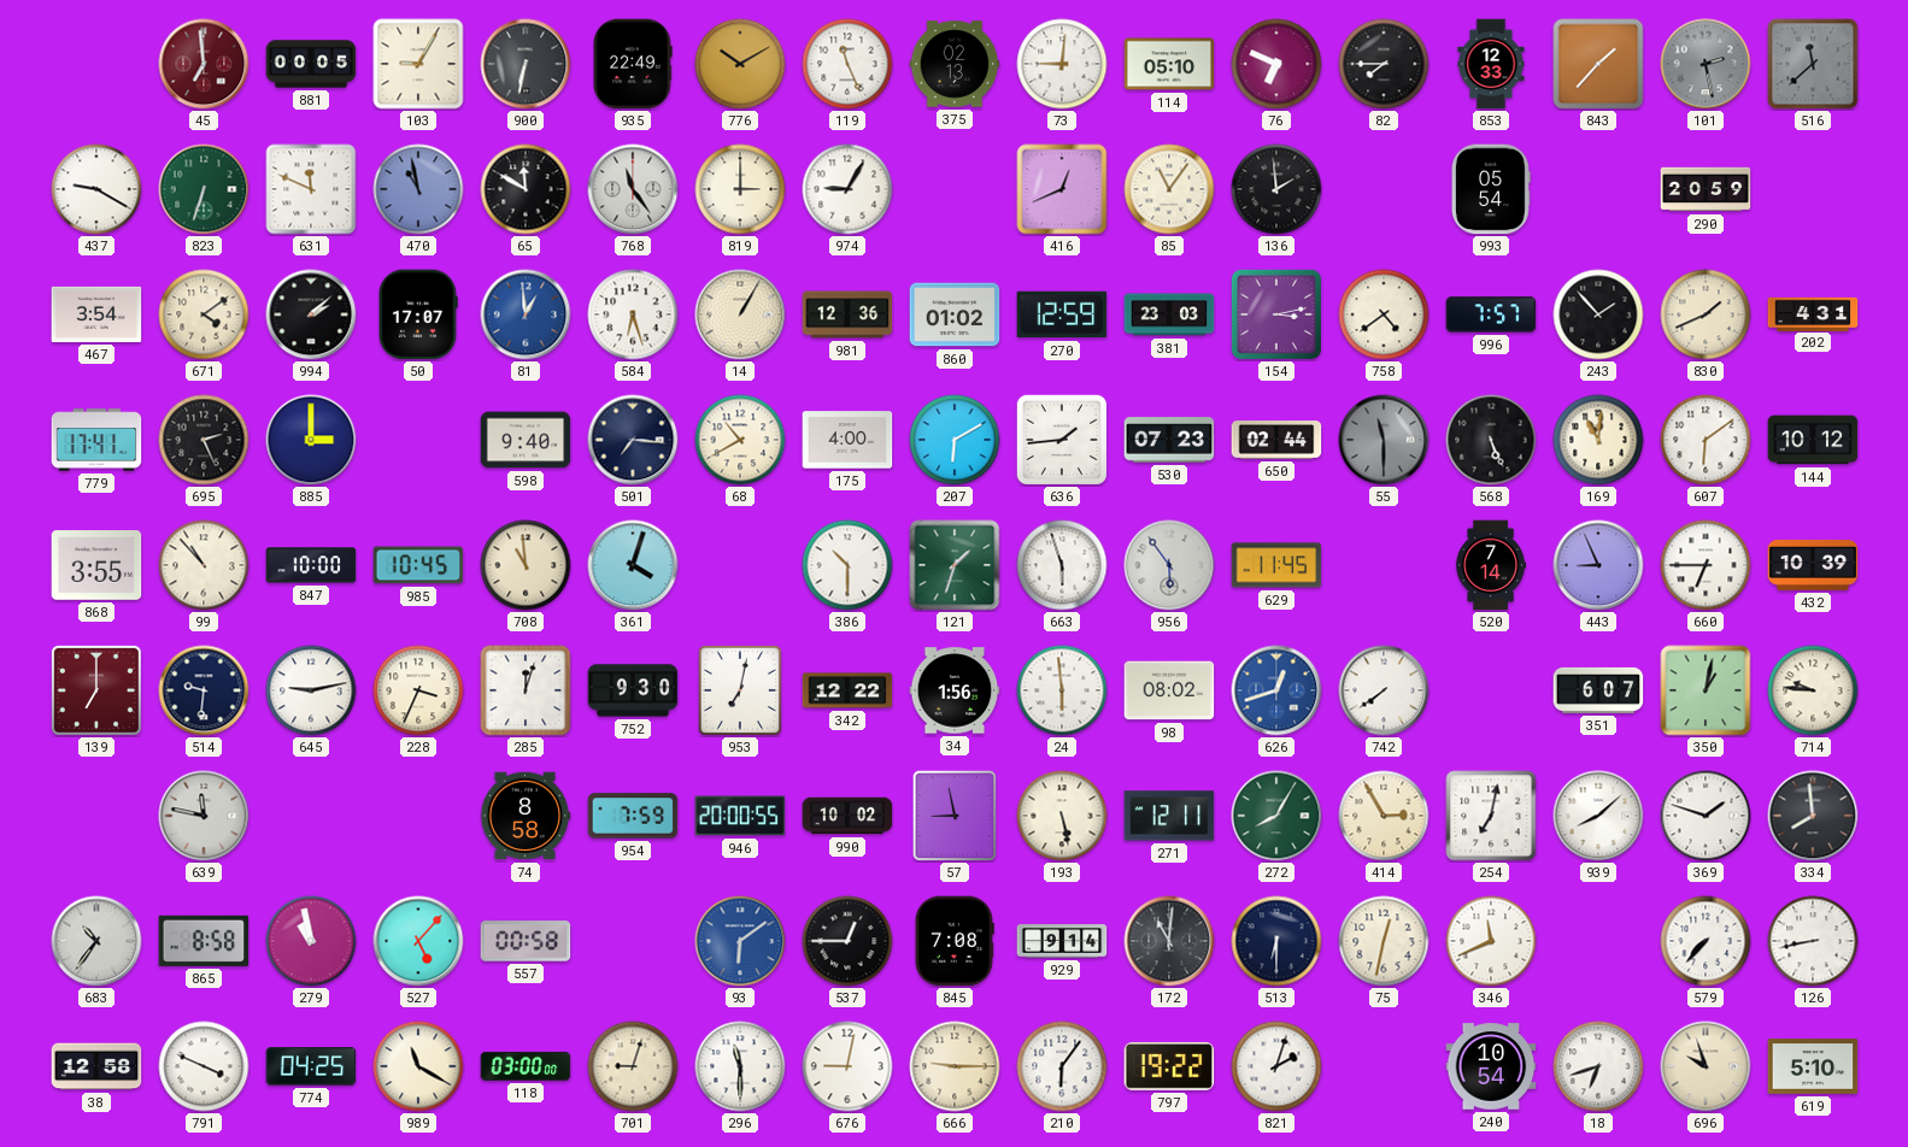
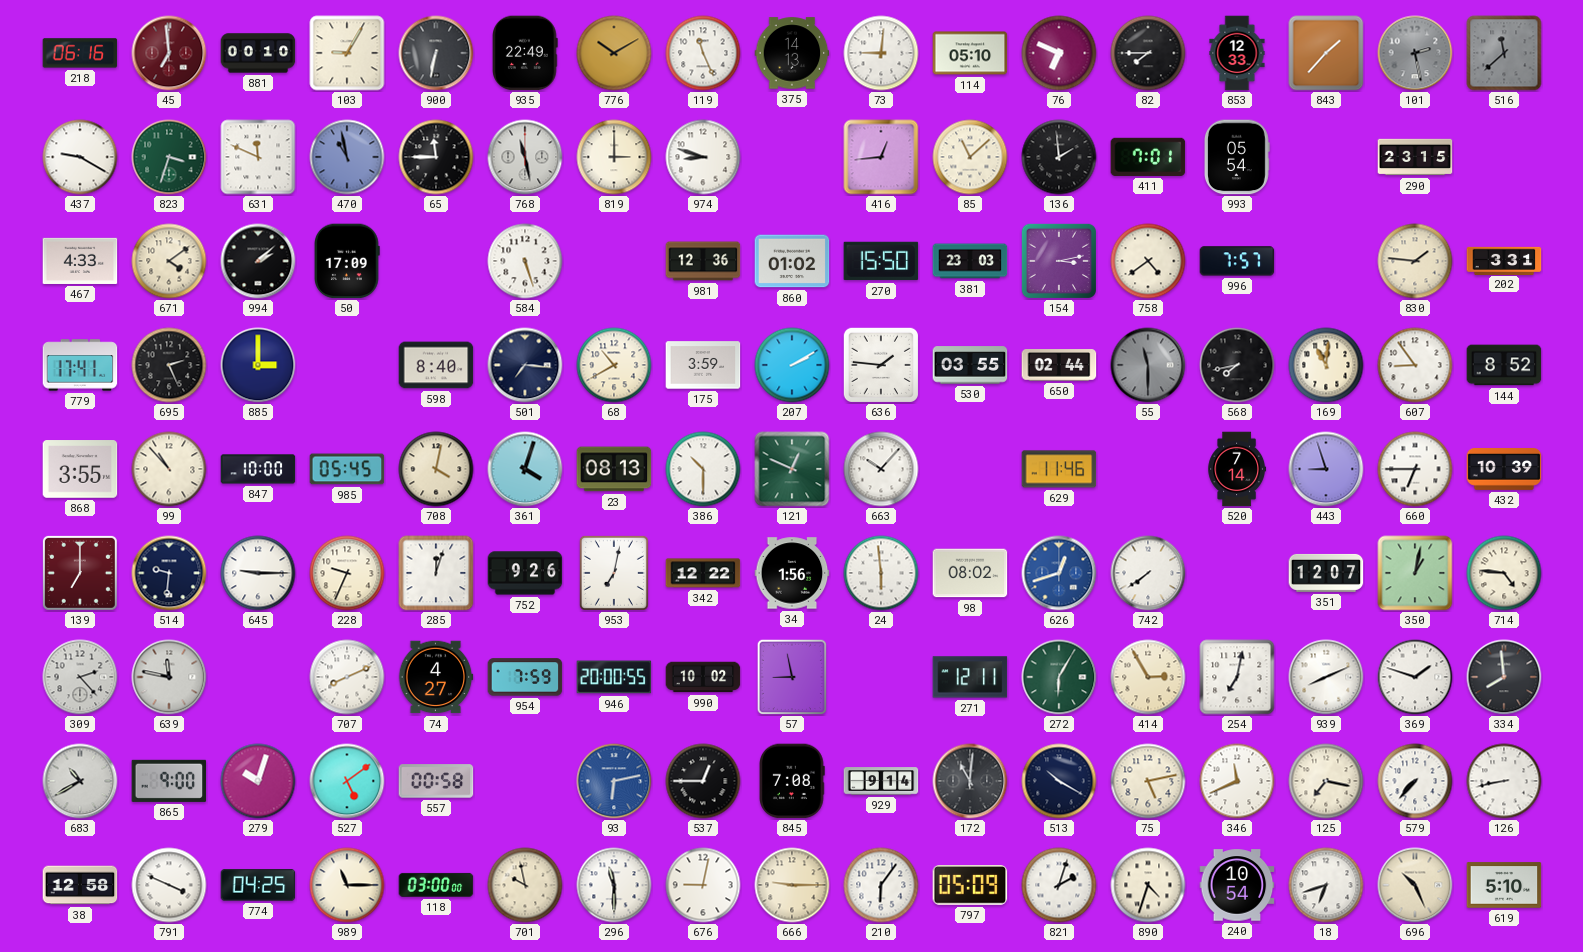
218: none -> 06:16
881: 00:05 -> 00:10
375: 02:13 -> 14:13
823: 6:33 -> 3:33
65: 11:50 -> 11:45
768: 11:24 -> 11:28
974: 9:05 -> 8:48
416: 12:41 -> 12:44
85: 11:06 -> 11:08
411: none -> 7:01
290: 20:59 -> 23:15
467: 3:54 -> 4:33
50: 17:07 -> 17:09
81: 12:59 -> none
584: 6:27 -> 5:27
14: 1:05 -> none
270: 12:59 -> 15:50
243: 1:53 -> none
830: 1:41 -> 1:46
202: 4:31 -> 3:31
598: 9:40 -> 8:40
175: 4:00 -> 3:59
207: 6:10 -> 2:10
636: 1:44 -> 1:46
530: 07:23 -> 03:55
568: 5:26 -> 7:43
607: 6:09 -> 8:54
144: 10:12 -> 8:52
985: 10:45 -> 05:45
708: 10:59 -> 4:02
23: none -> 08:13
121: 1:33 -> 12:49
663: 5:57 -> 10:07
956: 5:54 -> none
629: 11:45 -> 11:46
443: 8:56 -> 8:57
645: 9:13 -> 9:15
228: 3:34 -> 9:34
752: 9:30 -> 9:26
351: 6:07 -> 12:07
714: 9:46 -> 4:46
309: none -> 2:23
707: none -> 8:11
74: 8:58 -> 4:27
193: 5:28 -> none
272: 8:05 -> 6:05
939: 8:08 -> 8:11
683: 10:36 -> 10:40
865: 8:58 -> 9:00
279: 10:58 -> 10:03
527: 5:07 -> 5:09
93: 6:09 -> 6:13
513: 6:30 -> 10:20
75: 12:32 -> 5:13
125: none -> 7:17
989: 11:20 -> 11:15
701: 9:03 -> 9:58
797: 19:22 -> 05:09
890: none -> 4:33
696: 9:57 -> 10:26
